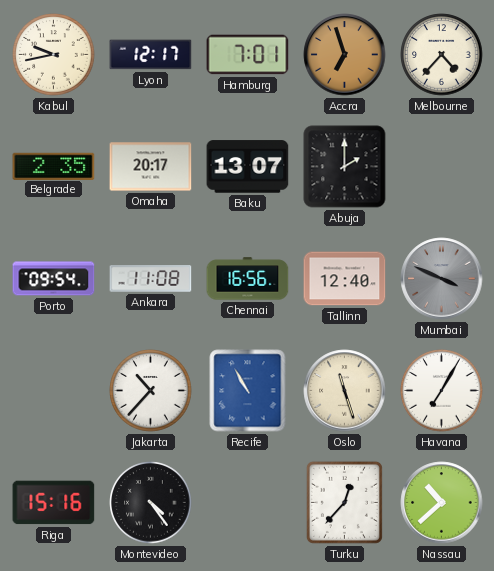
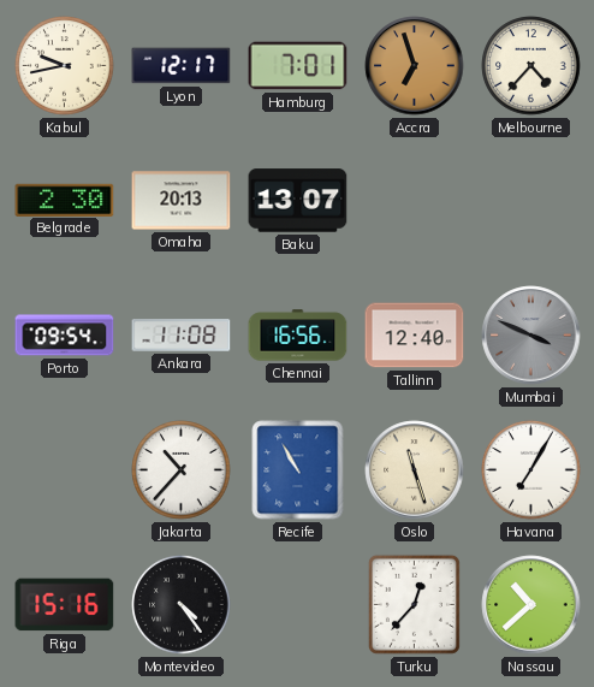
Belgrade: 2:35 -> 2:30
Omaha: 20:17 -> 20:13
Abuja: 2:00 -> none
